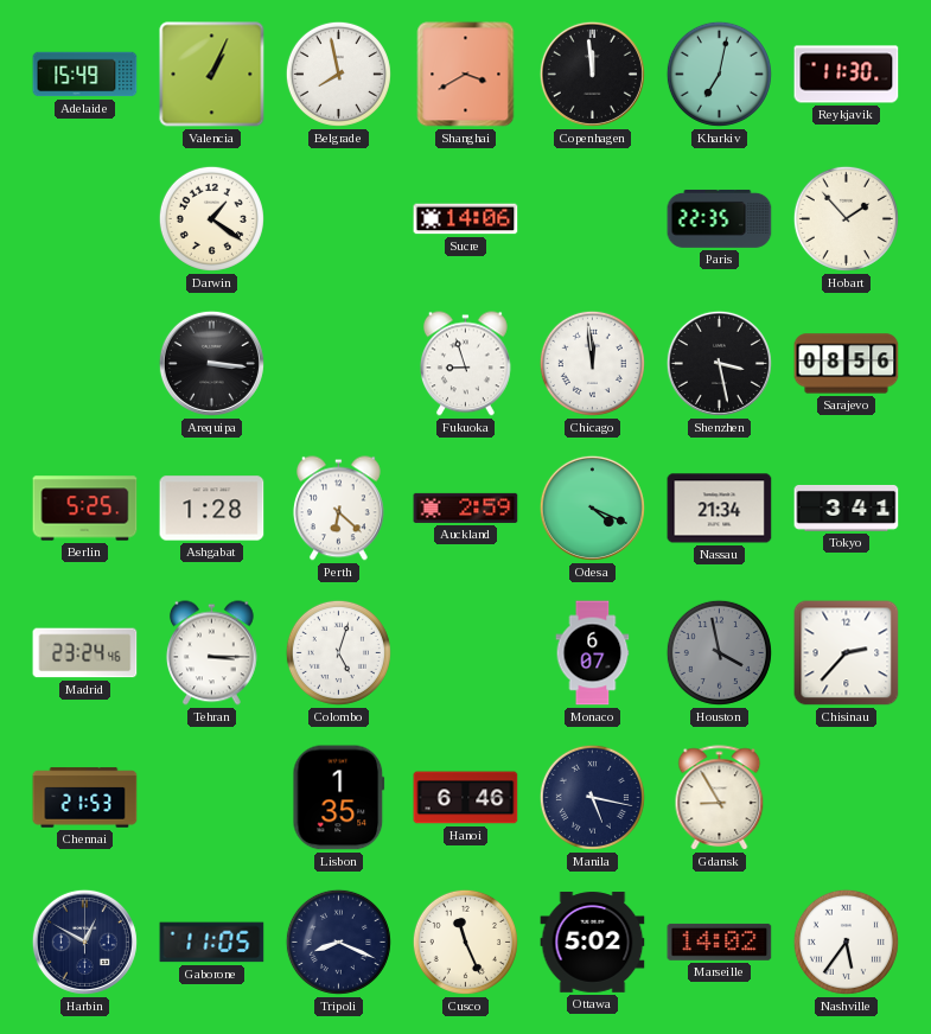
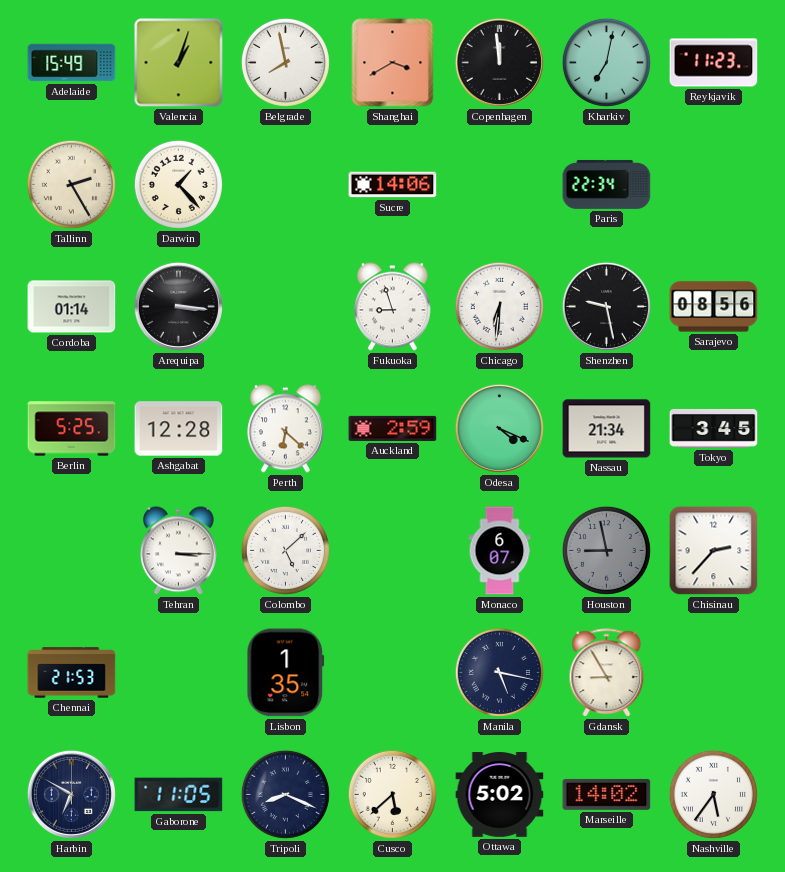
Valencia: 1:04 -> 1:03
Reykjavik: 11:30 -> 11:23
Tallinn: none -> 2:25
Darwin: 1:21 -> 1:23
Paris: 22:35 -> 22:34
Hobart: 1:53 -> none
Cordoba: none -> 01:14
Chicago: 11:59 -> 6:31
Shenzhen: 3:28 -> 9:28
Ashgabat: 1:28 -> 12:28
Tokyo: 3:41 -> 3:45
Madrid: 23:24 -> none
Colombo: 5:03 -> 5:08
Houston: 3:58 -> 8:58
Hanoi: 6:46 -> none
Harbin: 12:50 -> 6:50
Cusco: 11:26 -> 5:38
